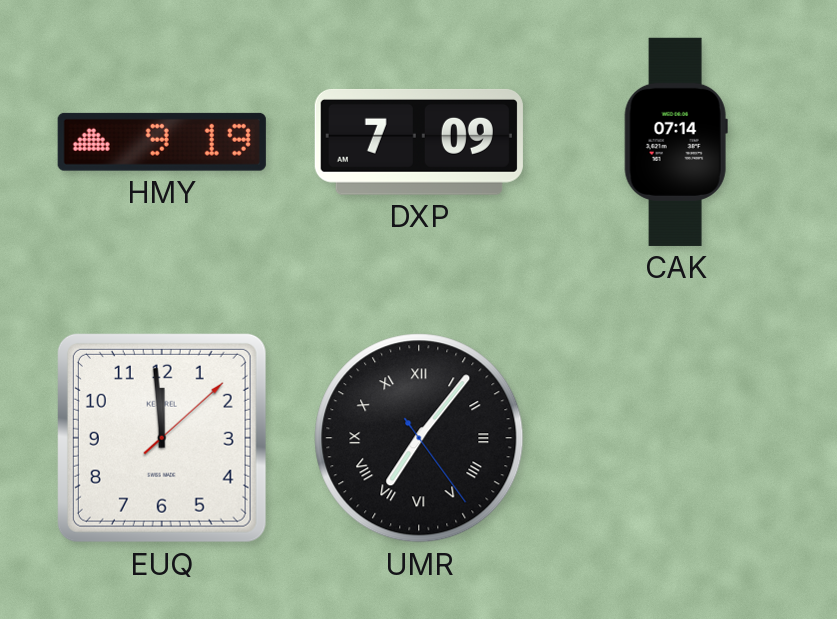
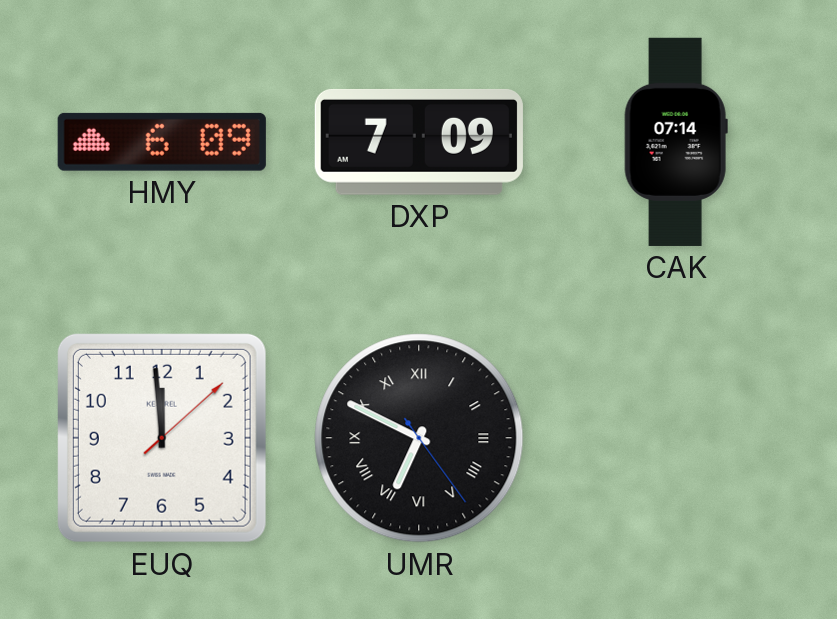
HMY: 9:19 -> 6:09
UMR: 7:06 -> 6:49
